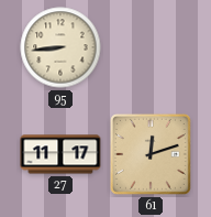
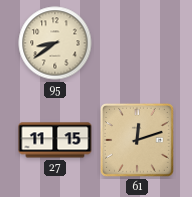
95: 8:44 -> 8:39
27: 11:17 -> 11:15
